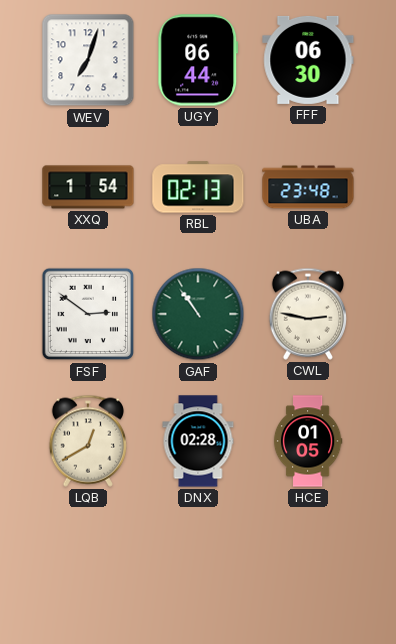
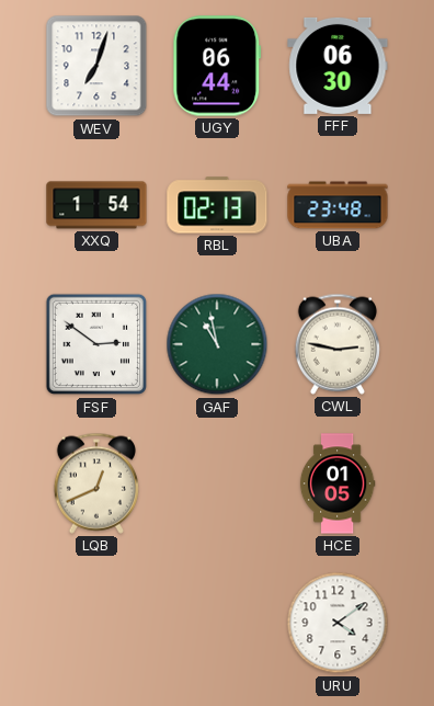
GAF: 10:54 -> 10:58
LQB: 12:40 -> 12:41
DNX: 02:28 -> none
URU: none -> 4:09
